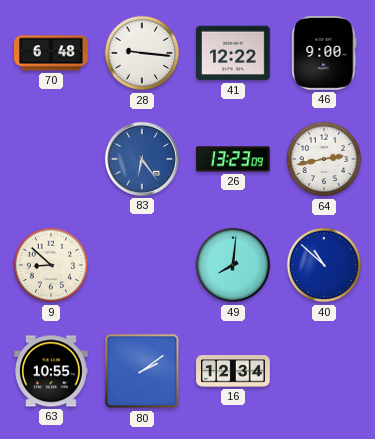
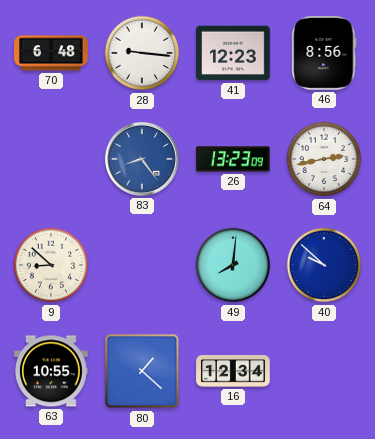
41: 12:22 -> 12:23
46: 9:00 -> 8:56
83: 6:24 -> 8:24
40: 10:52 -> 9:52
80: 2:09 -> 1:22
